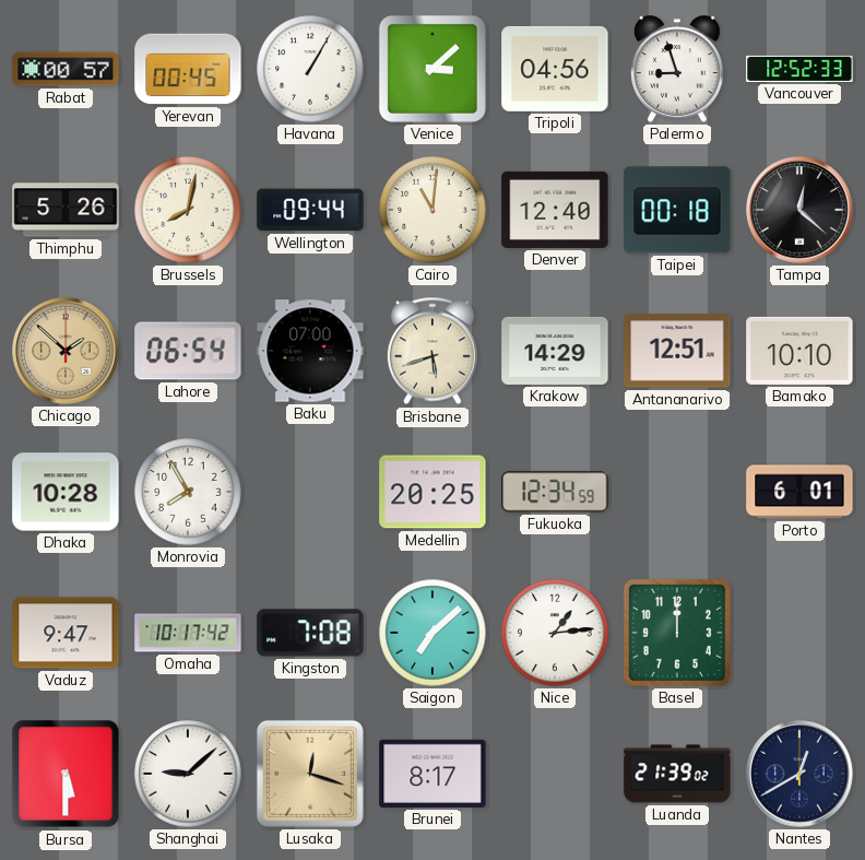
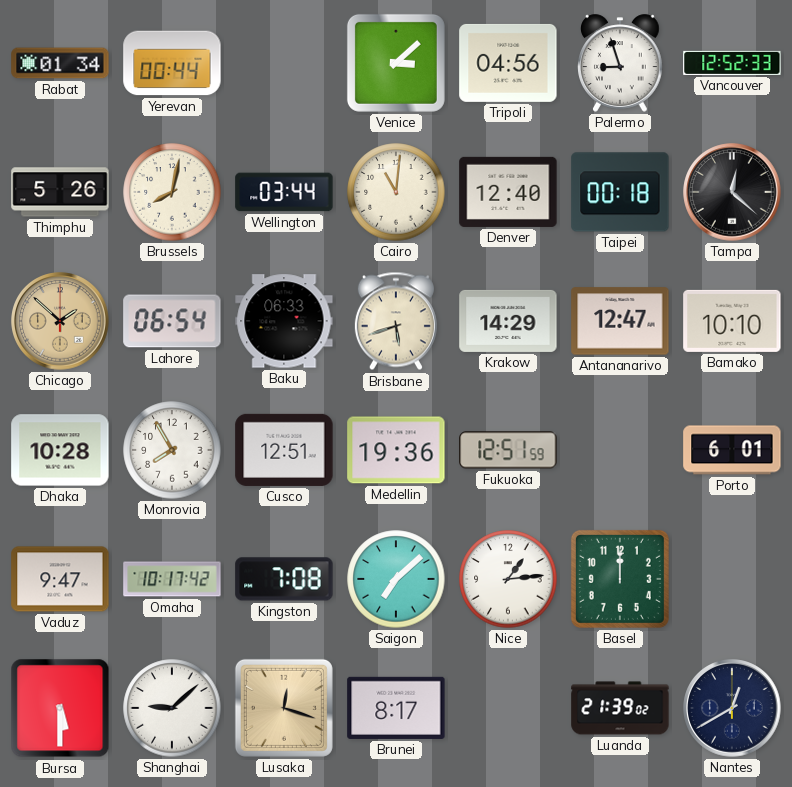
Rabat: 00:57 -> 01:34
Yerevan: 00:45 -> 00:44
Havana: 1:05 -> none
Wellington: 09:44 -> 03:44
Baku: 07:00 -> 06:33
Antananarivo: 12:51 -> 12:47
Cusco: none -> 12:51
Medellin: 20:25 -> 19:36
Fukuoka: 12:34 -> 12:51
